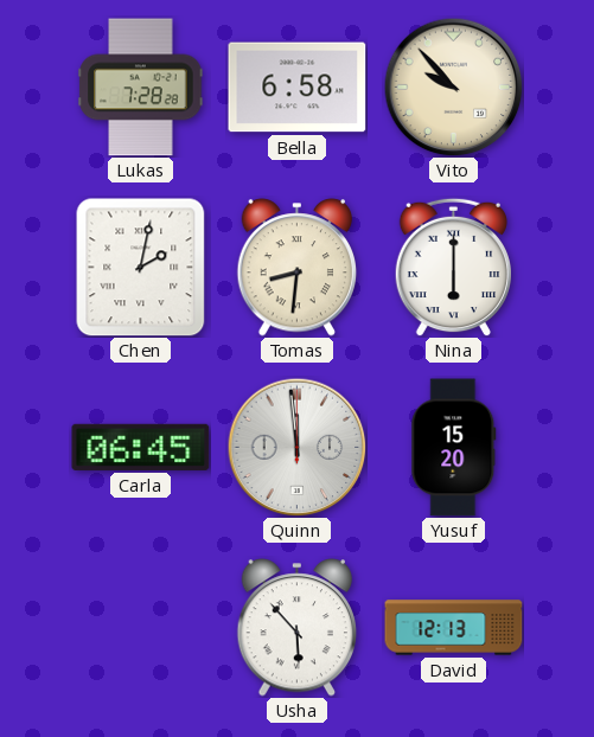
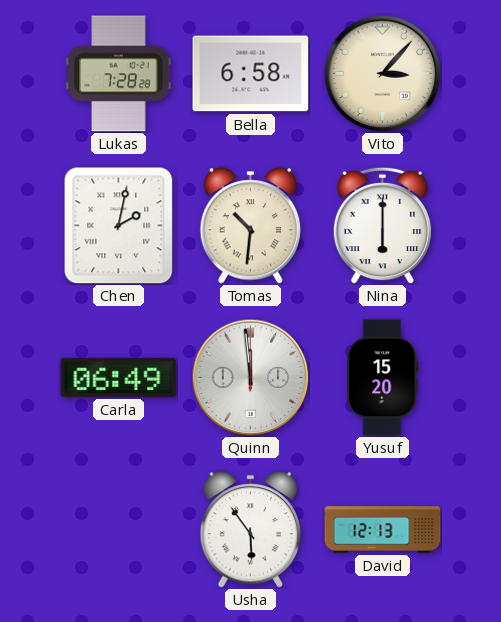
Vito: 9:53 -> 3:07
Tomas: 8:31 -> 10:31
Carla: 06:45 -> 06:49
Usha: 5:53 -> 5:54
